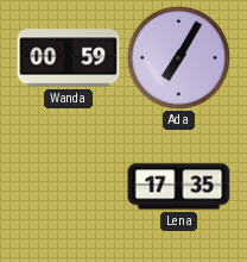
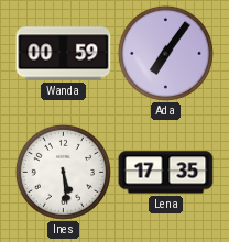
Ada: 7:05 -> 7:06
Ines: none -> 5:29
